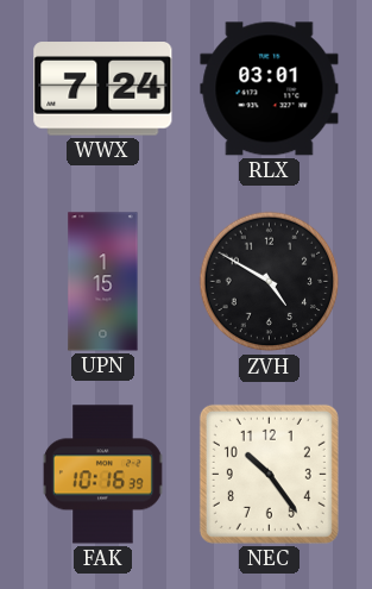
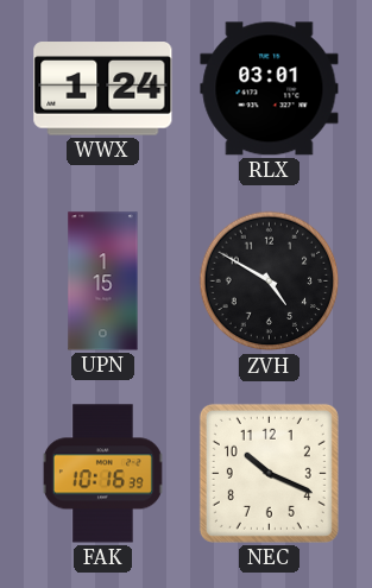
WWX: 7:24 -> 1:24
NEC: 10:24 -> 10:19
